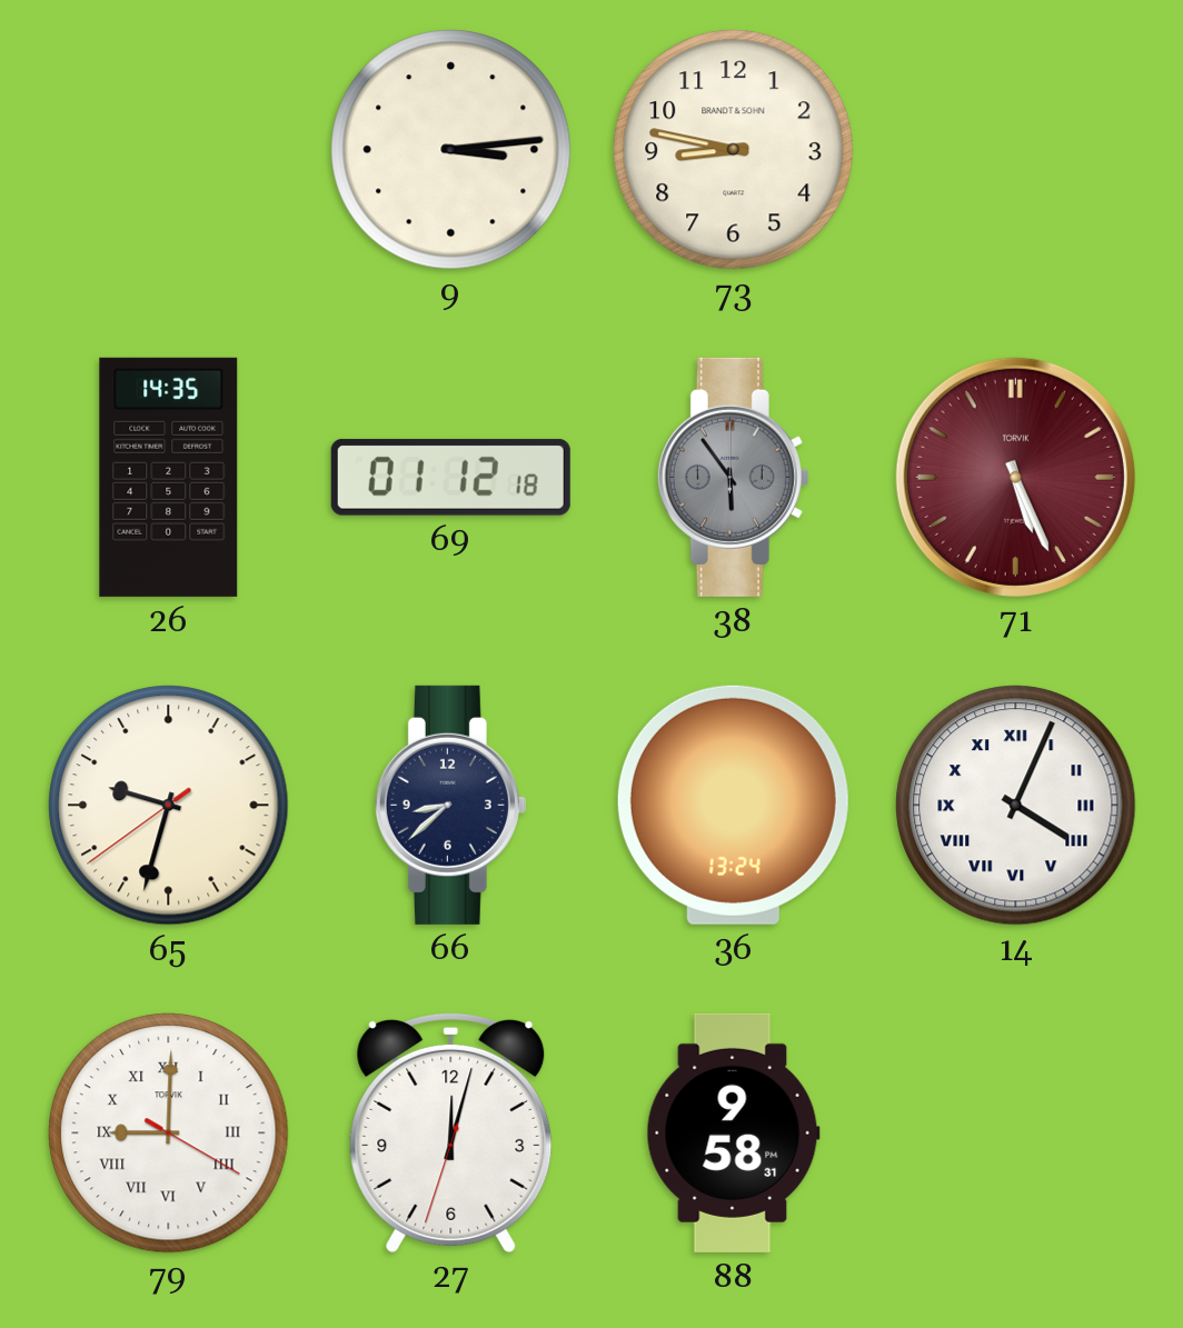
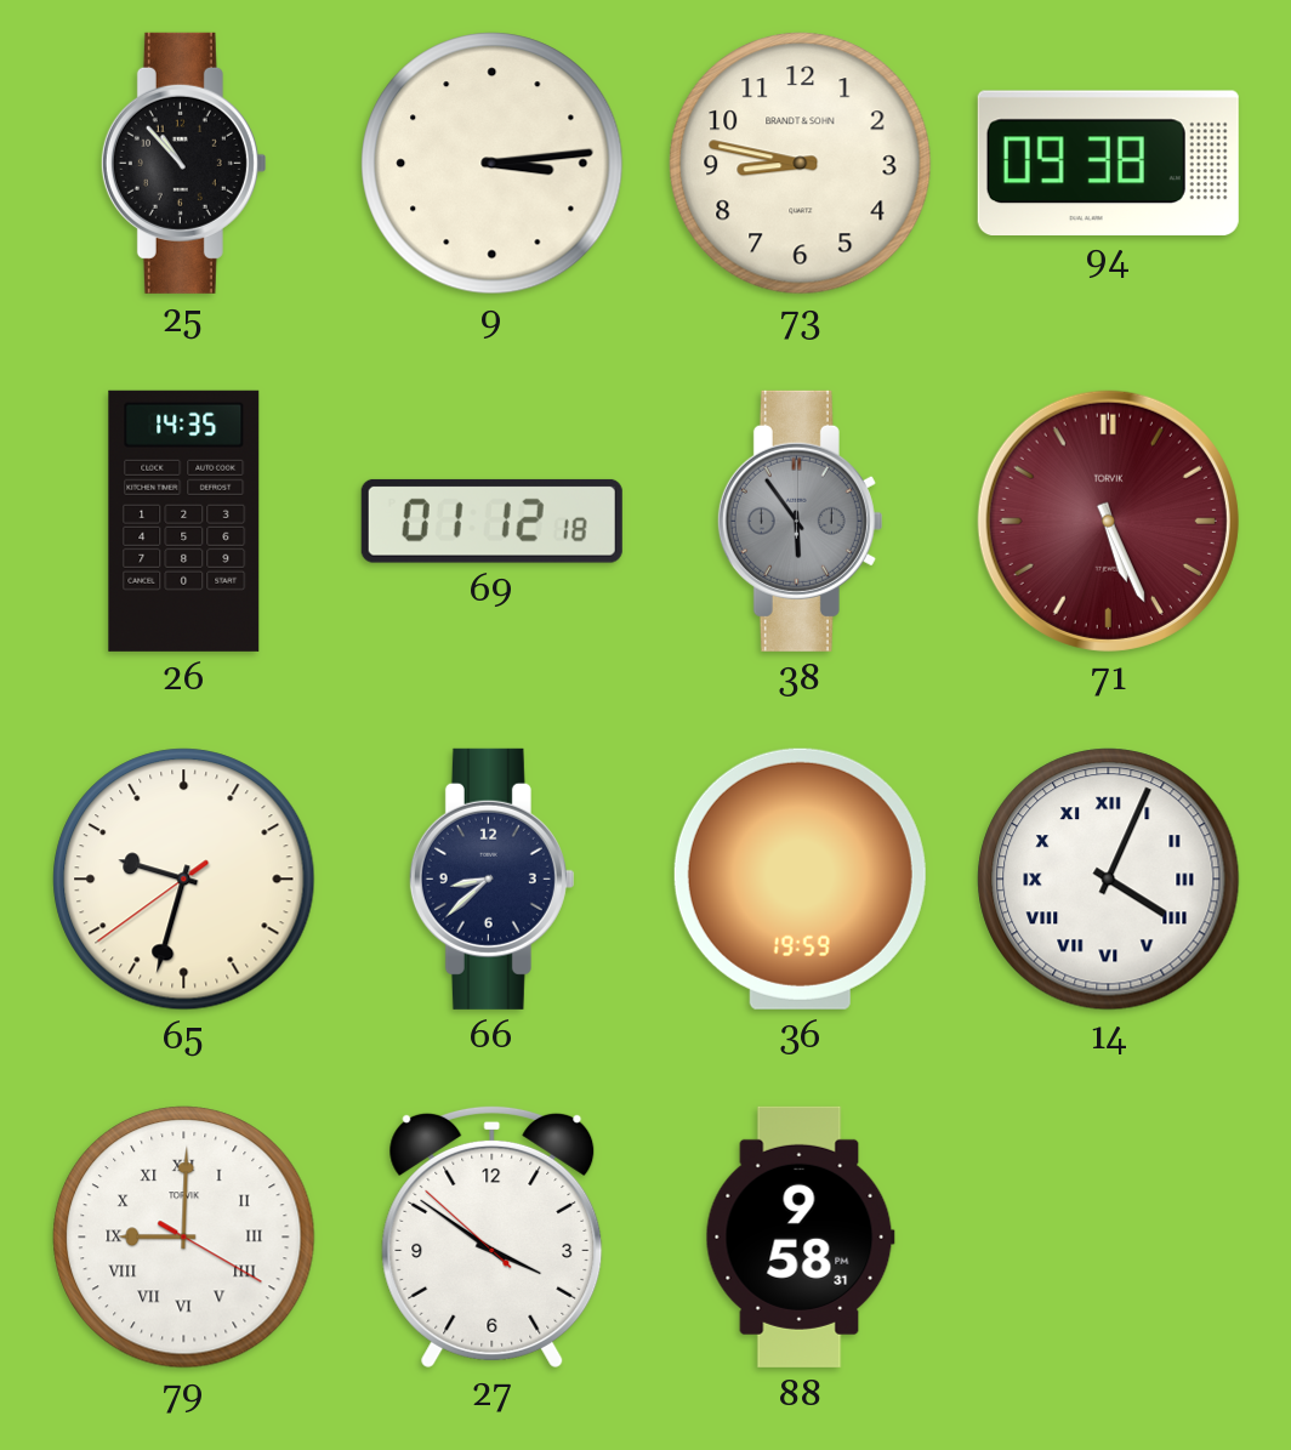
25: none -> 10:53
94: none -> 09:38
36: 13:24 -> 19:59
27: 12:02 -> 3:50
